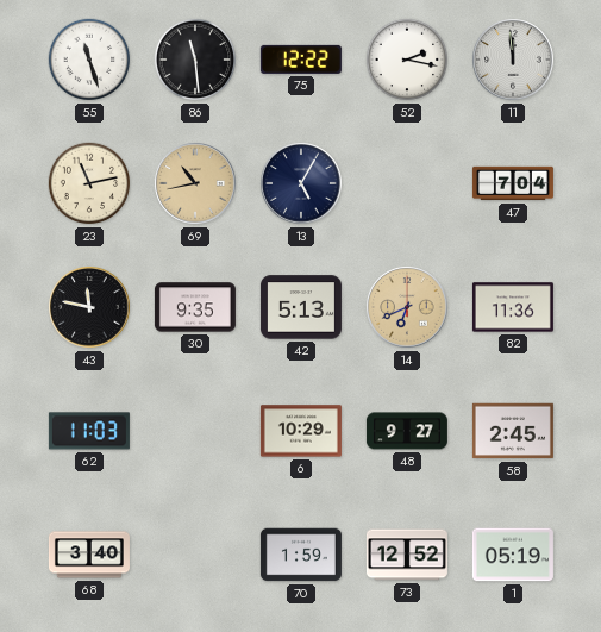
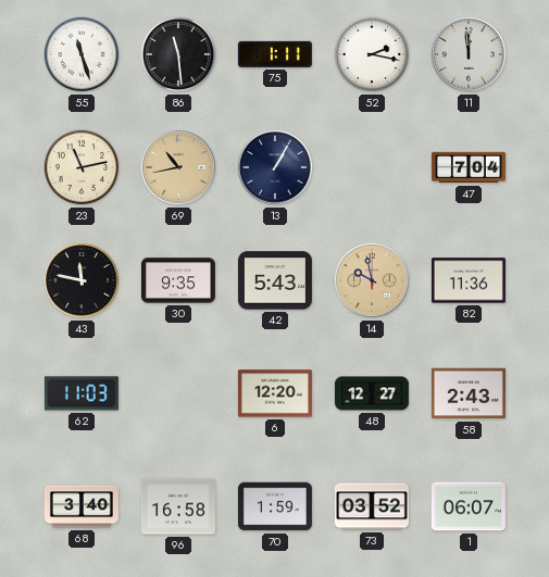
75: 12:22 -> 1:11
13: 5:05 -> 1:05
42: 5:13 -> 5:43
14: 6:41 -> 9:58
6: 10:29 -> 12:20
48: 9:27 -> 12:27
58: 2:45 -> 2:43
96: none -> 16:58
73: 12:52 -> 03:52
1: 05:19 -> 06:07
